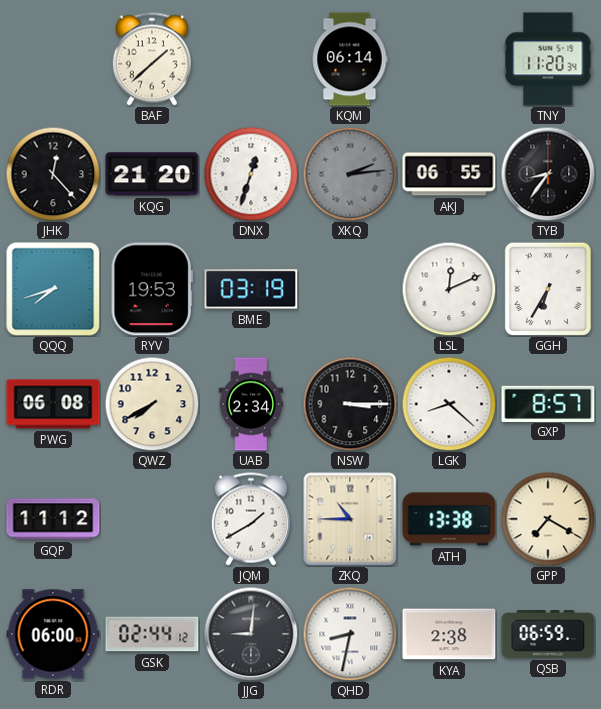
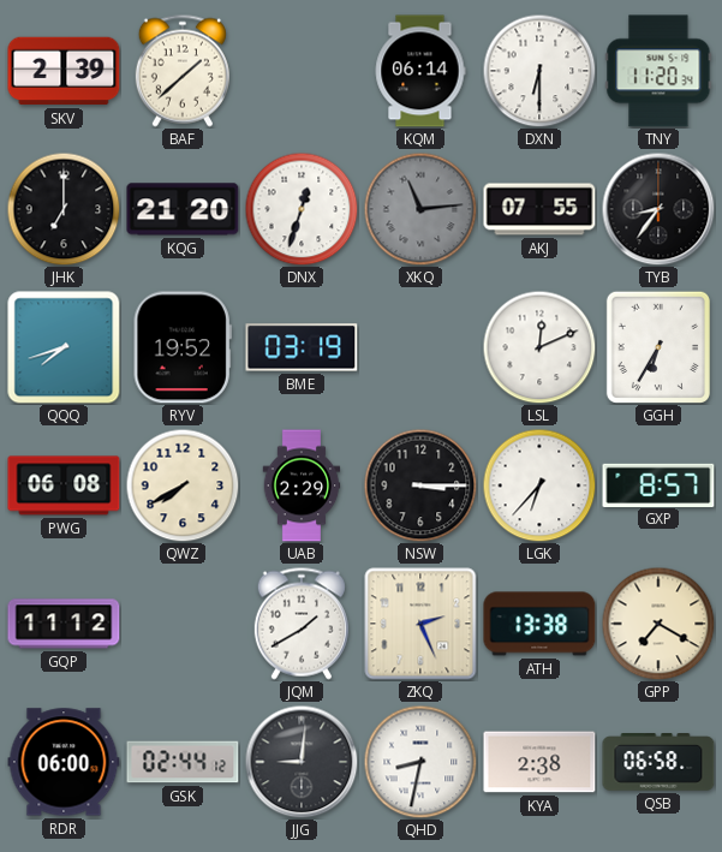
SKV: none -> 2:39
DXN: none -> 6:30
JHK: 12:23 -> 7:00
XKQ: 2:14 -> 11:14
AKJ: 06:55 -> 07:55
RYV: 19:53 -> 19:52
UAB: 2:34 -> 2:29
LGK: 8:22 -> 6:37
ZKQ: 10:45 -> 2:26
QSB: 06:59 -> 06:58
